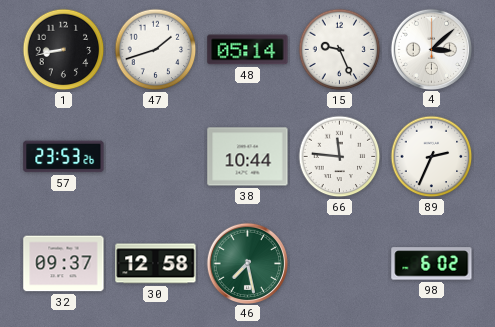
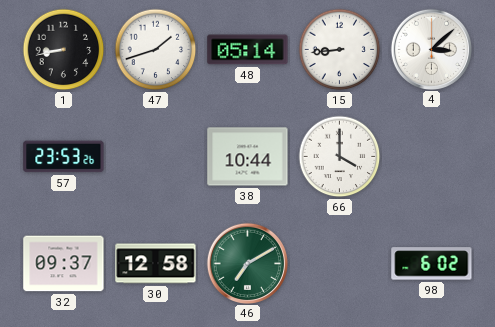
15: 9:26 -> 8:44
66: 11:46 -> 4:00
89: 2:34 -> none
46: 7:28 -> 7:10
